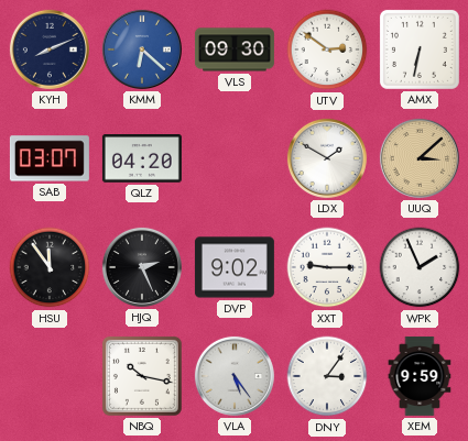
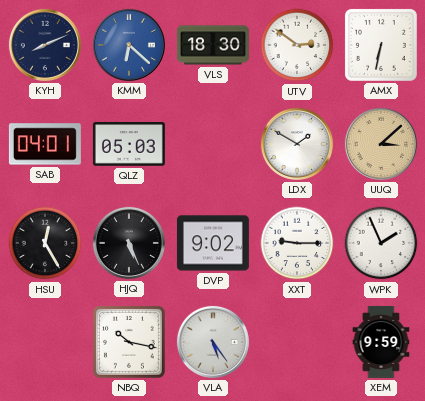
VLS: 09:30 -> 18:30
SAB: 03:07 -> 04:01
QLZ: 04:20 -> 05:03
HSU: 11:54 -> 12:25
HJQ: 2:26 -> 5:26
DNY: 3:06 -> none
